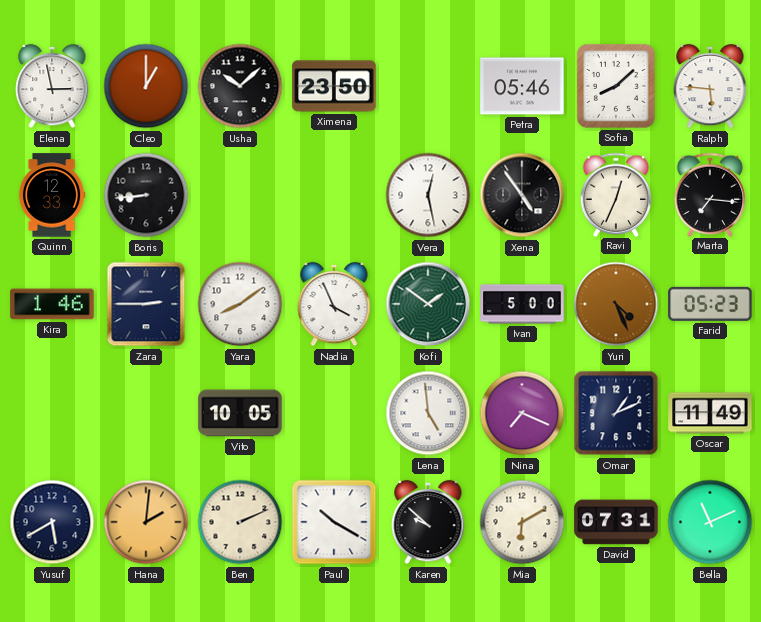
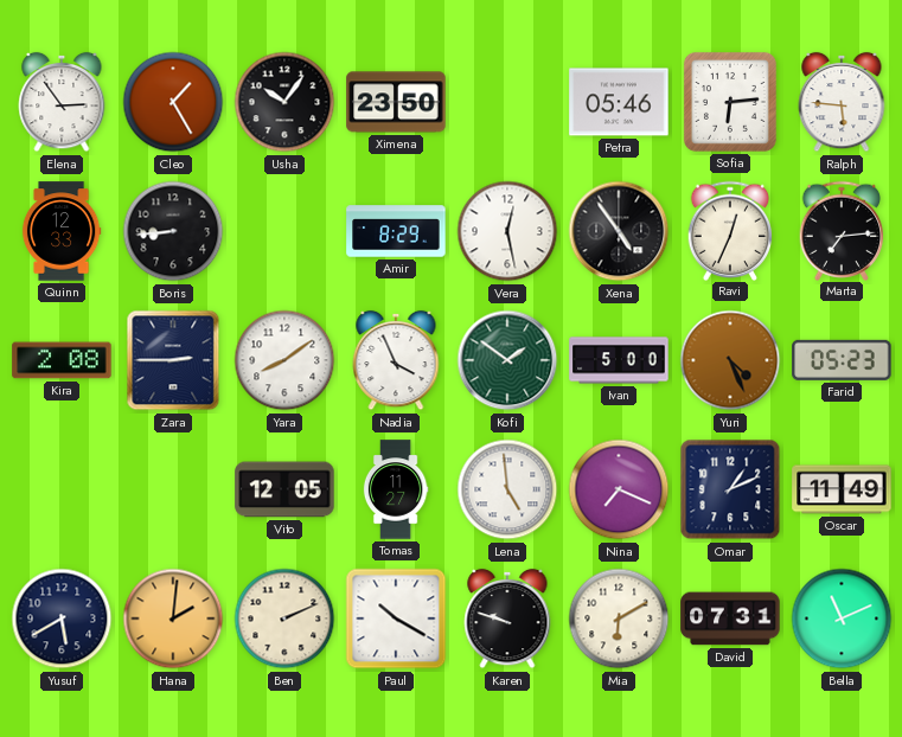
Elena: 2:58 -> 2:54
Cleo: 1:00 -> 1:25
Usha: 10:08 -> 10:06
Sofia: 8:08 -> 6:14
Amir: none -> 8:29
Marta: 7:16 -> 7:14
Kira: 1:46 -> 2:08
Vito: 10:05 -> 12:05
Tomas: none -> 11:27
Karen: 9:52 -> 9:48
